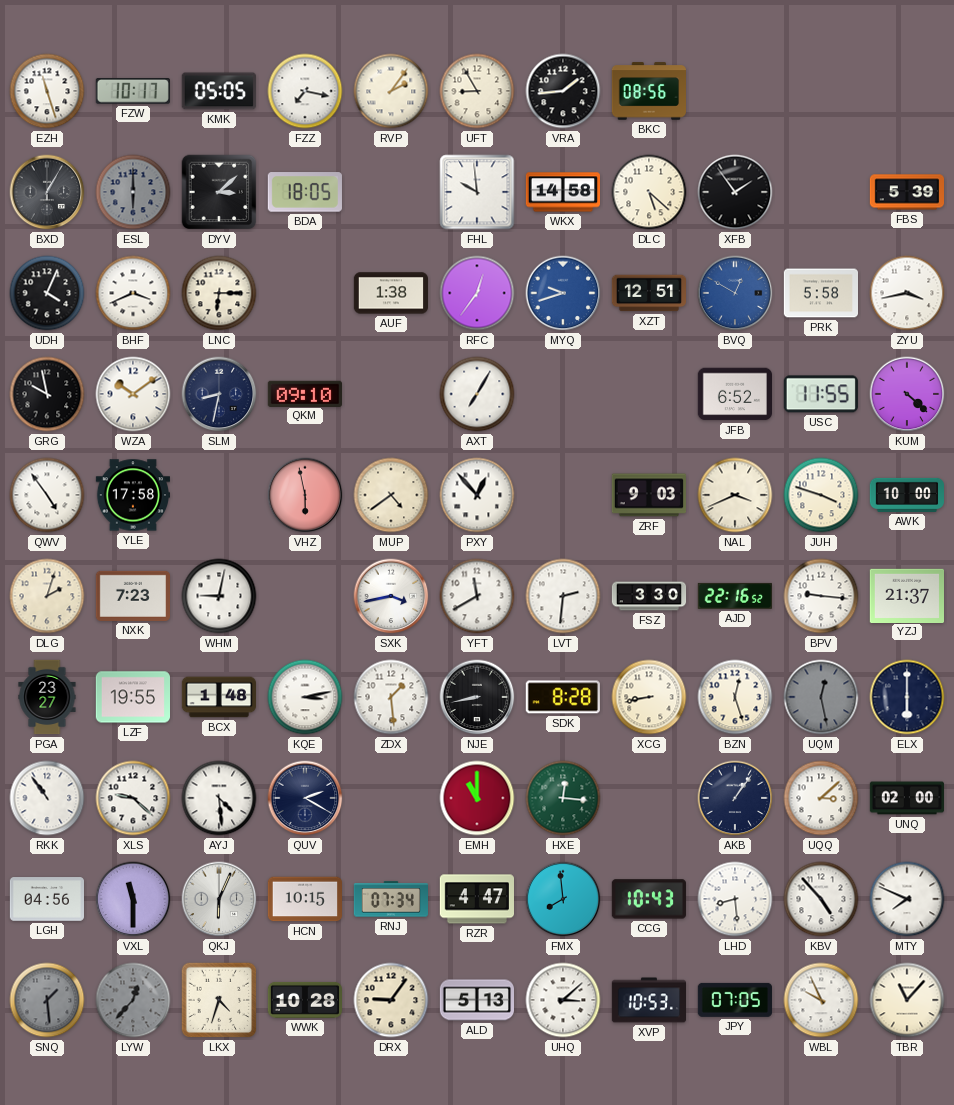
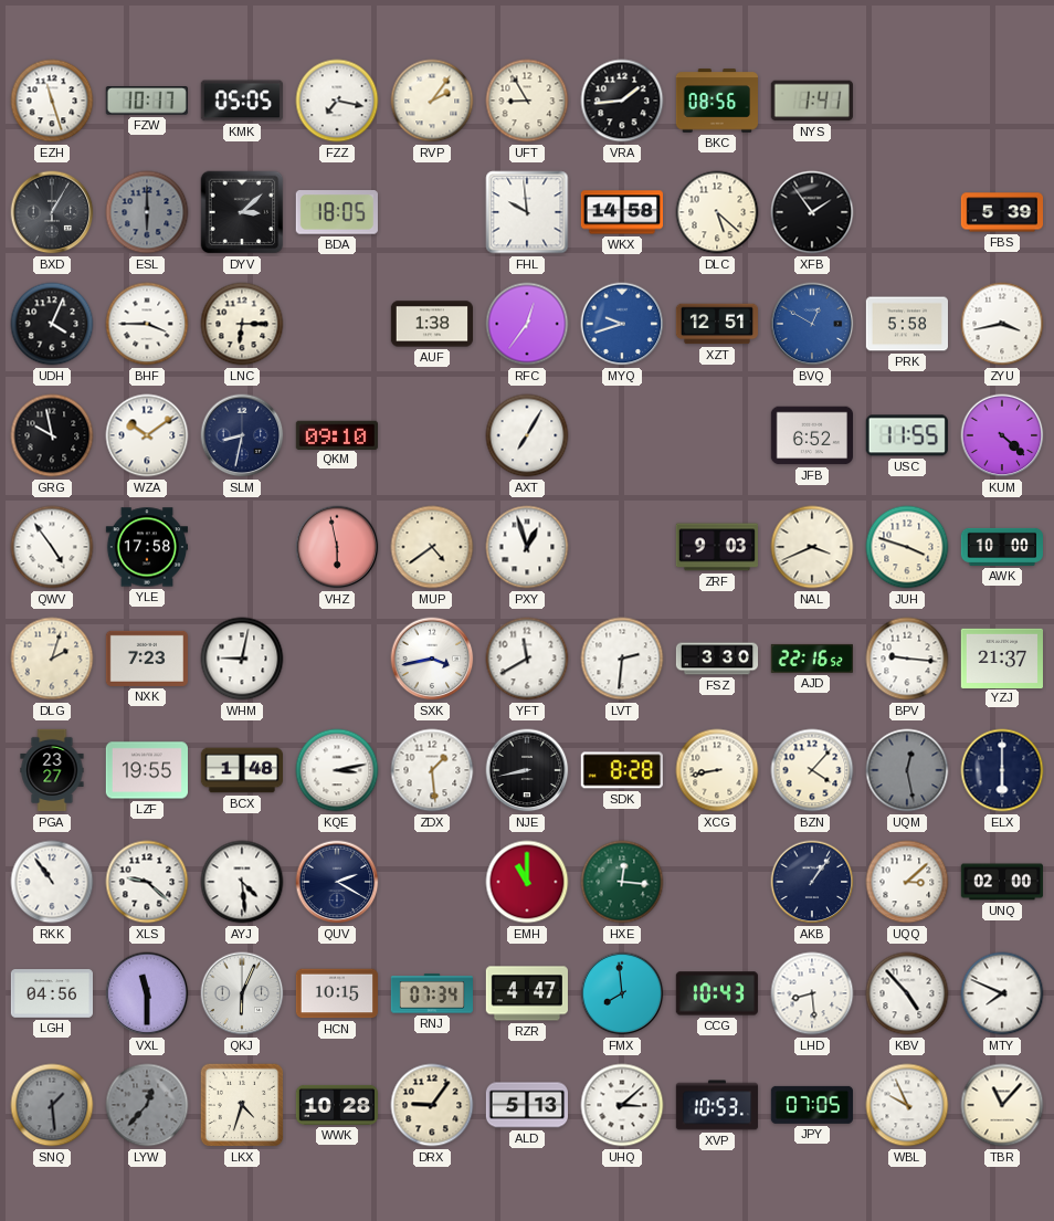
NYS: none -> 1:41
BHF: 3:41 -> 3:45
PXY: 12:53 -> 12:57
BZN: 12:27 -> 4:07
